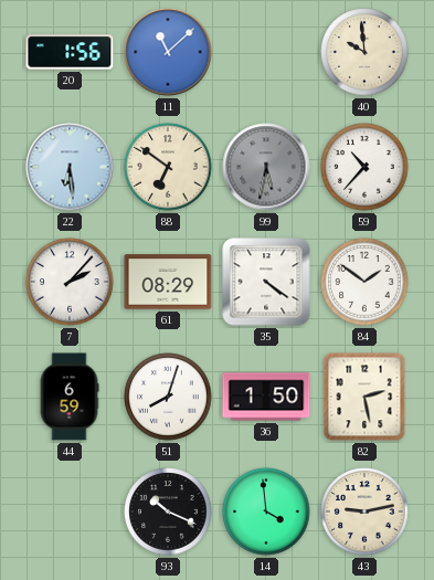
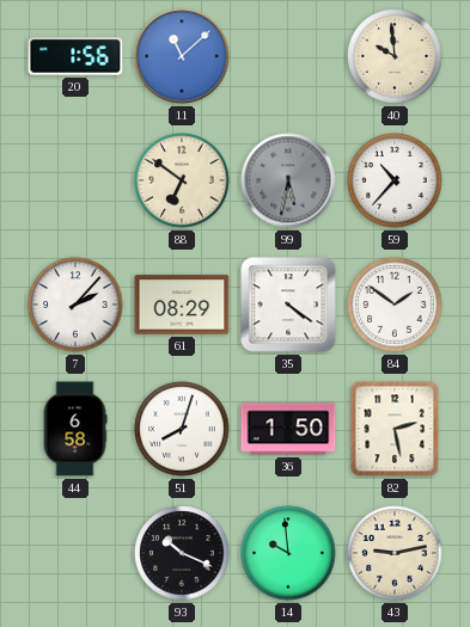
22: 6:29 -> none
44: 6:59 -> 6:58
14: 3:59 -> 9:59
